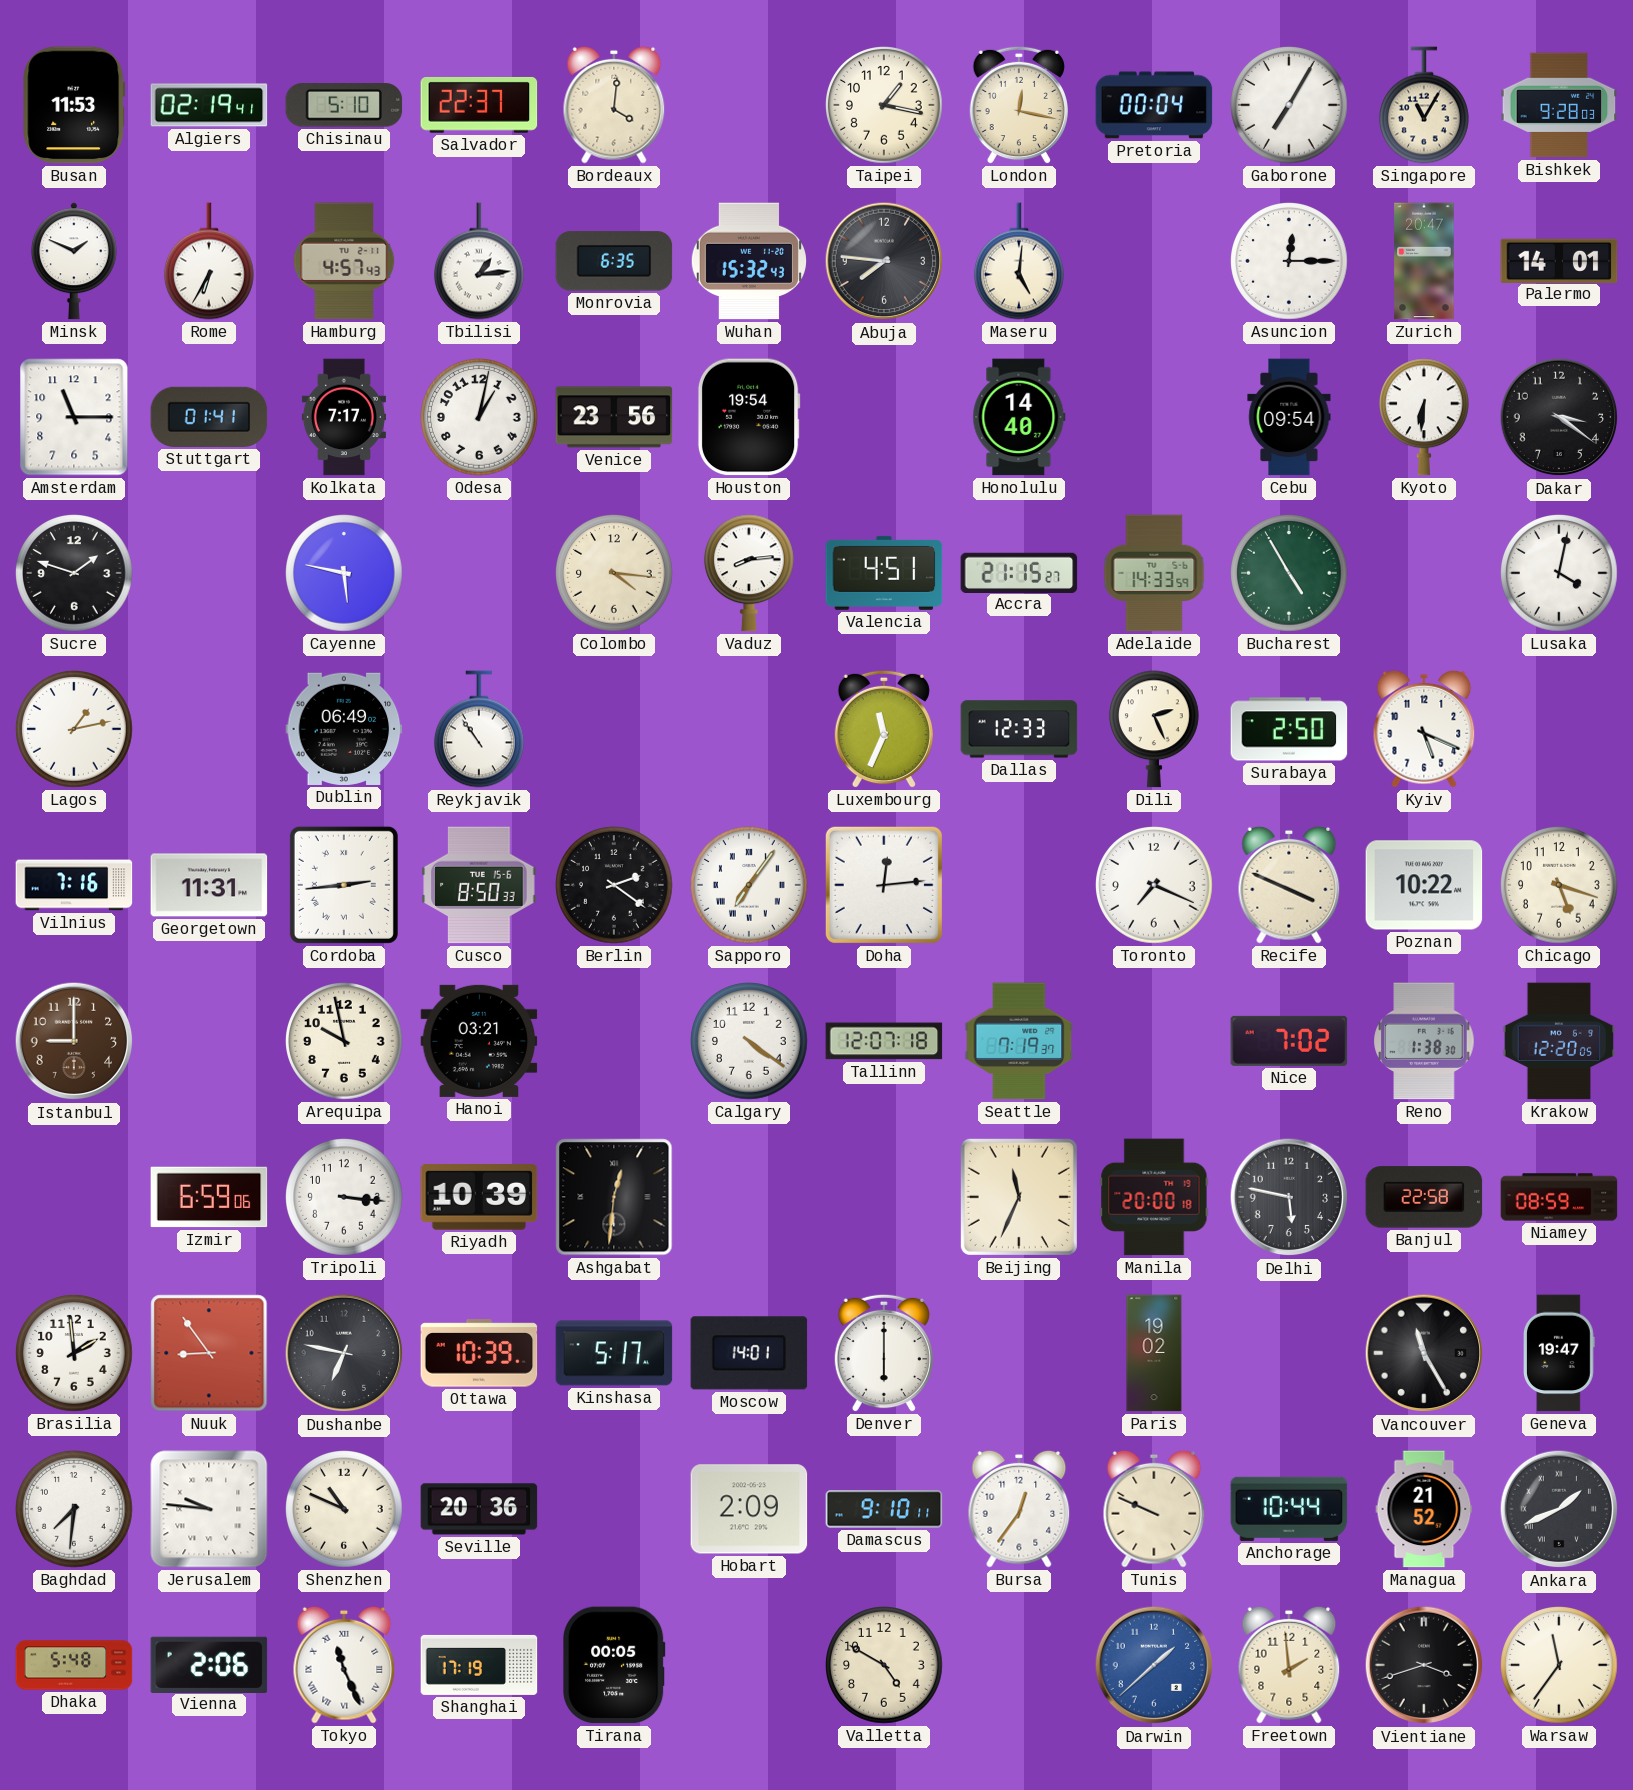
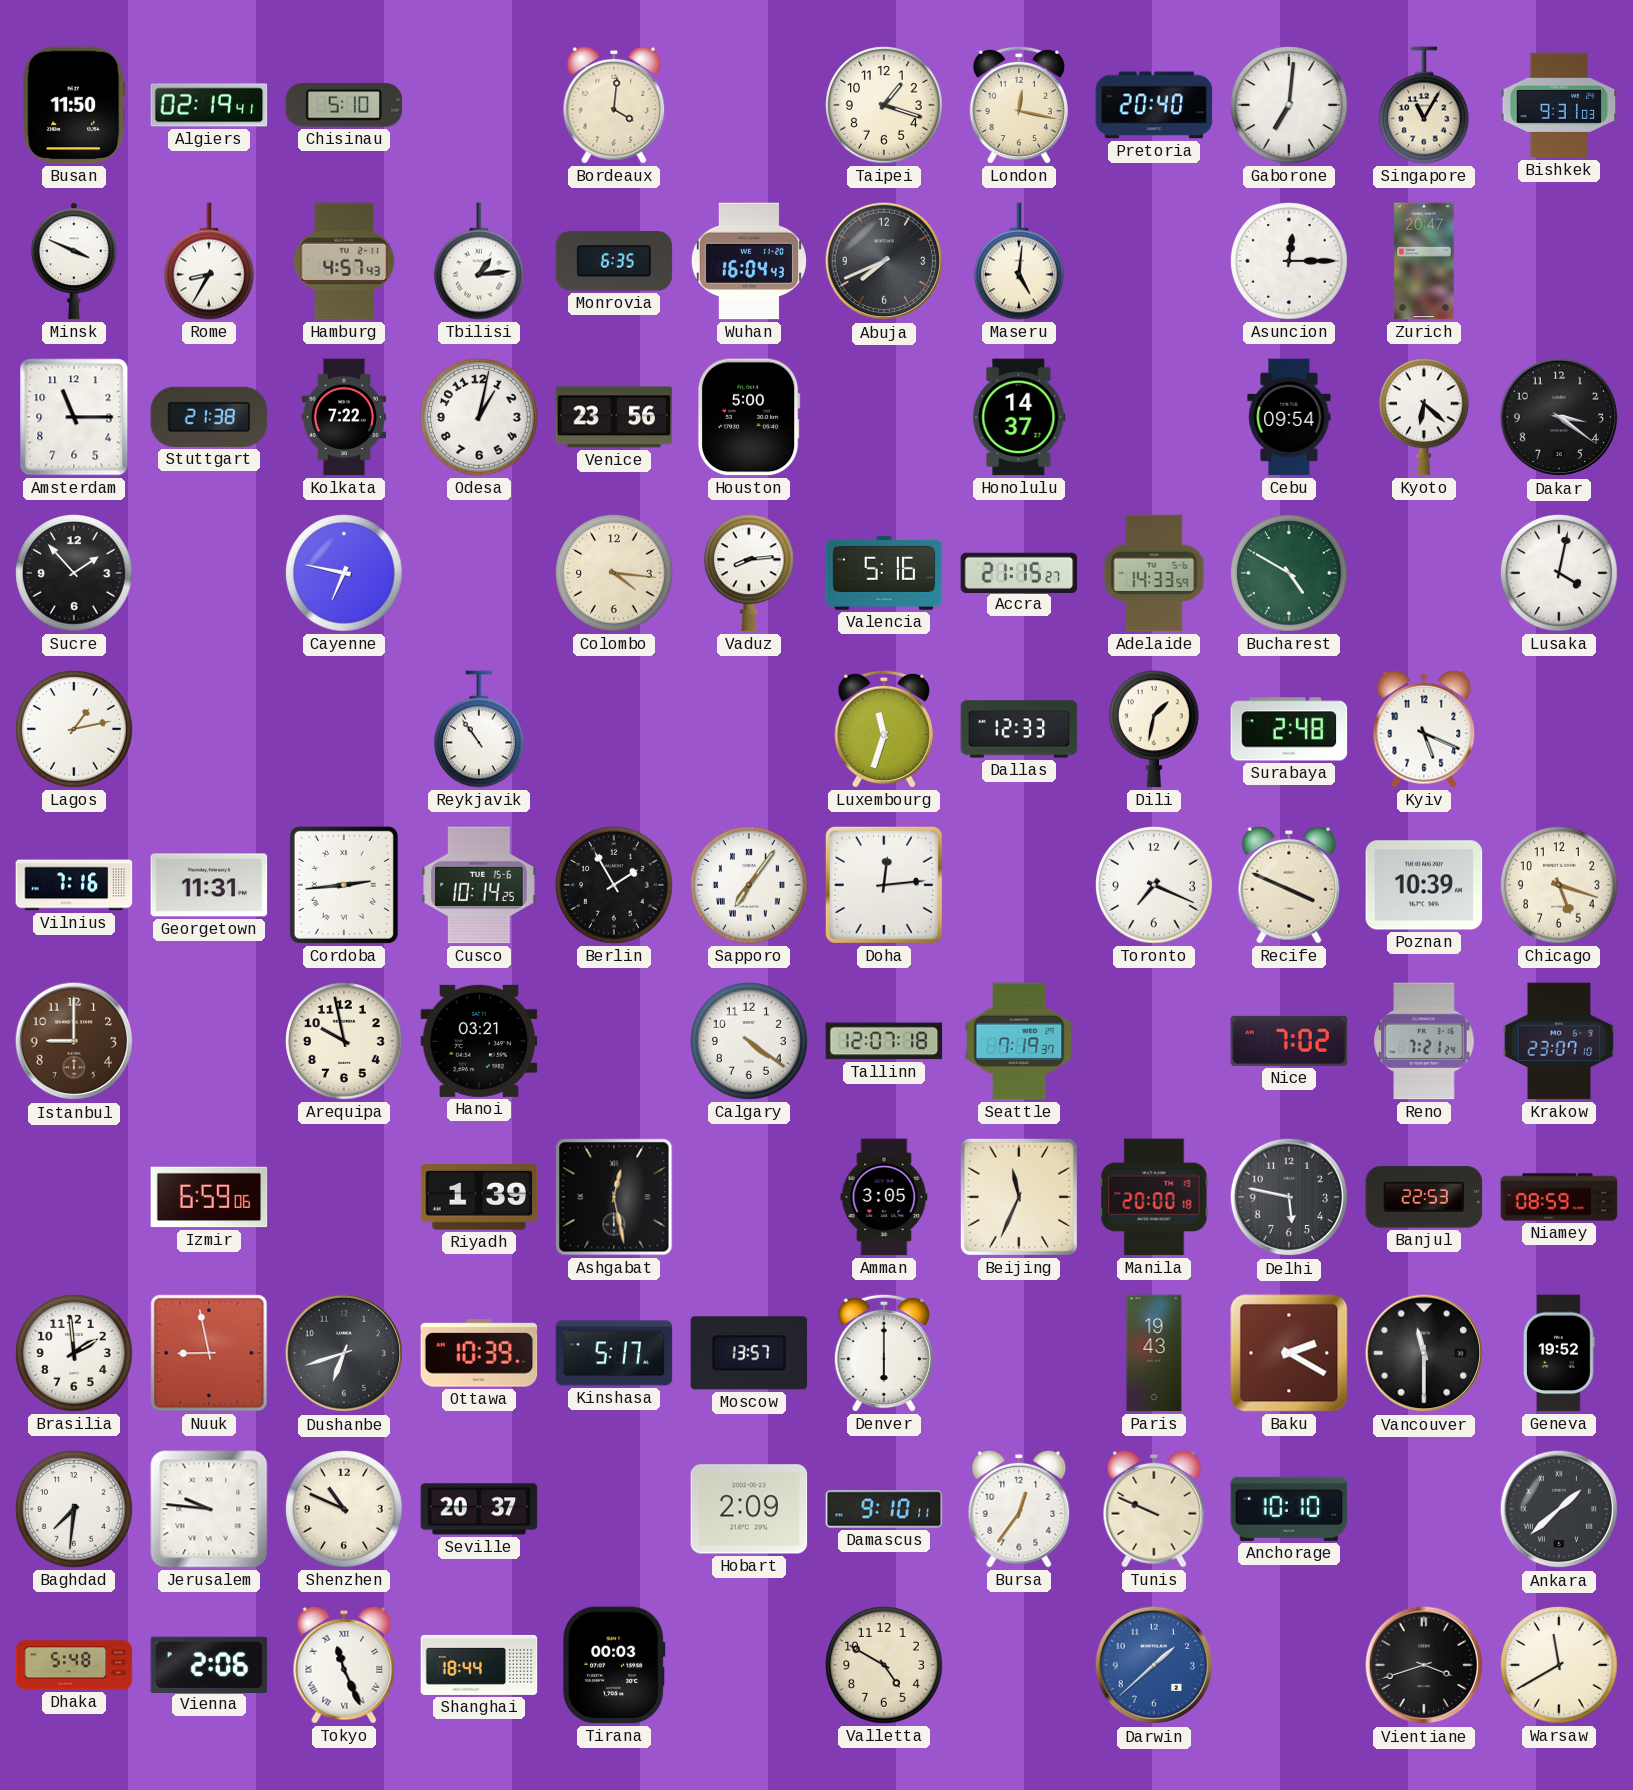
Busan: 11:53 -> 11:50
Salvador: 22:37 -> none
Taipei: 1:17 -> 1:18
Pretoria: 00:04 -> 20:40
Gaborone: 7:05 -> 7:01
Bishkek: 9:28 -> 9:31
Minsk: 1:49 -> 3:49
Rome: 6:35 -> 8:35
Wuhan: 15:32 -> 16:04
Abuja: 7:46 -> 7:41
Palermo: 14:01 -> none
Stuttgart: 01:41 -> 21:38
Kolkata: 7:17 -> 7:22
Houston: 19:54 -> 5:00
Honolulu: 14:40 -> 14:37
Kyoto: 6:31 -> 6:22
Sucre: 1:48 -> 1:53
Cayenne: 5:47 -> 6:47
Valencia: 4:51 -> 5:16
Bucharest: 4:55 -> 4:50
Dublin: 06:49 -> none
Luxembourg: 11:34 -> 11:33
Dili: 2:26 -> 1:32
Surabaya: 2:50 -> 2:48
Cusco: 8:50 -> 10:14
Berlin: 2:21 -> 1:55
Poznan: 10:22 -> 10:39
Reno: 1:38 -> 7:21
Krakow: 12:20 -> 23:07
Tripoli: 3:16 -> none
Riyadh: 10:39 -> 1:39
Ashgabat: 12:31 -> 12:28
Amman: none -> 3:05
Banjul: 22:58 -> 22:53
Nuuk: 8:54 -> 8:58
Dushanbe: 6:47 -> 6:42
Moscow: 14:01 -> 13:57
Paris: 19:02 -> 19:43
Baku: none -> 2:20
Vancouver: 11:25 -> 11:30
Geneva: 19:47 -> 19:52
Seville: 20:36 -> 20:37
Anchorage: 10:44 -> 10:10
Managua: 21:52 -> none
Ankara: 1:41 -> 1:38
Shanghai: 17:19 -> 18:44
Tirana: 00:05 -> 00:03
Freetown: 1:59 -> none
Warsaw: 11:36 -> 11:40
